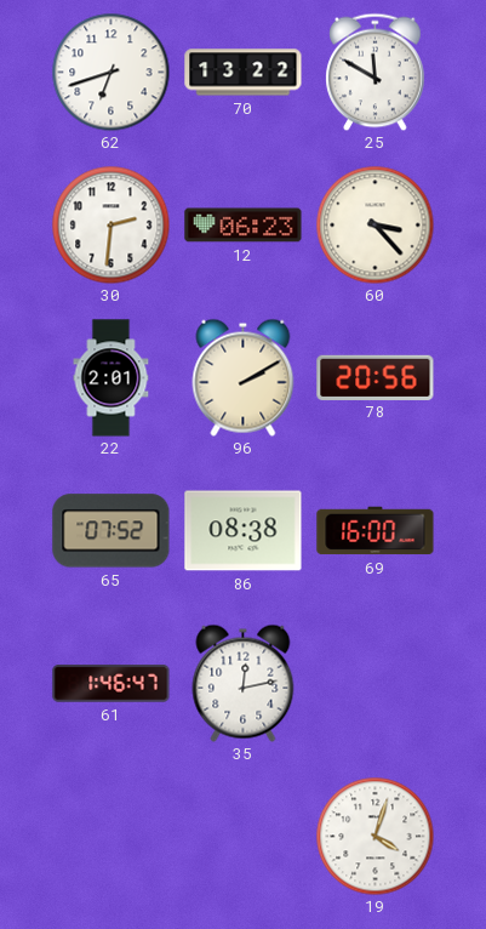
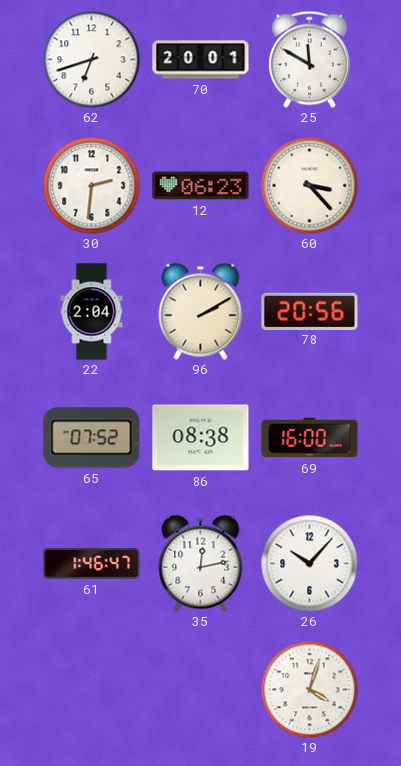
70: 13:22 -> 20:01
22: 2:01 -> 2:04
26: none -> 10:07
